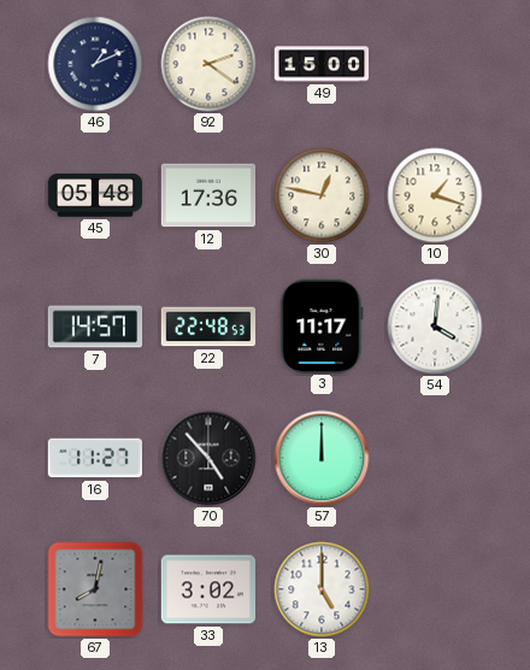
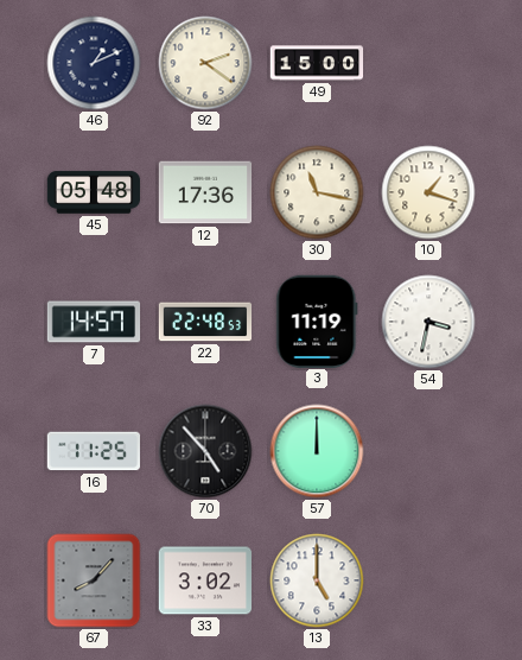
30: 12:47 -> 11:17
3: 11:17 -> 11:19
54: 4:01 -> 3:32
16: 11:27 -> 11:25
67: 8:02 -> 8:07
